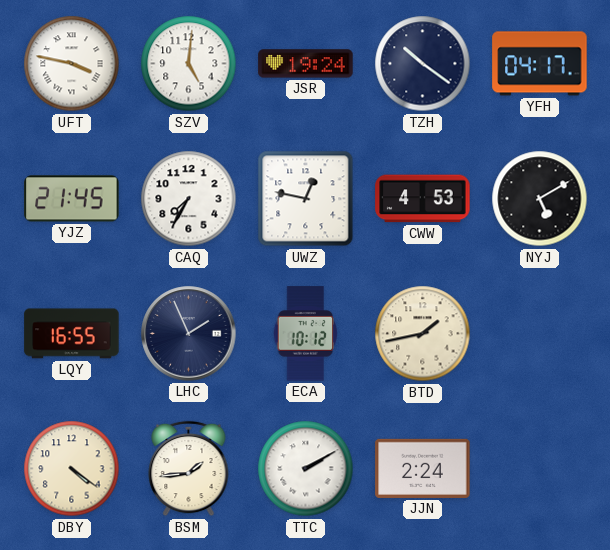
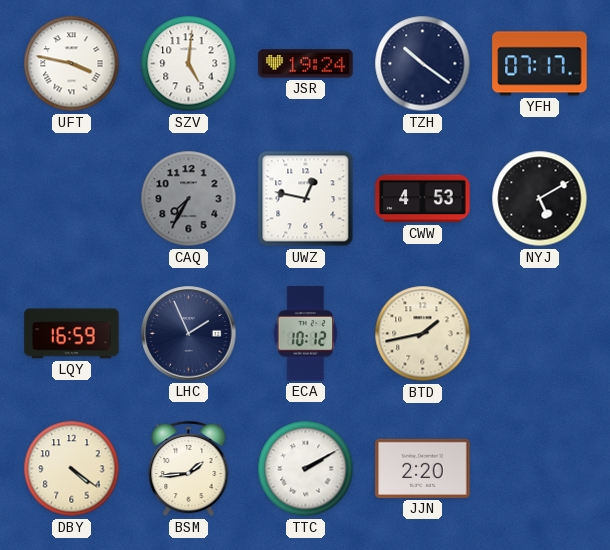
YFH: 04:17 -> 07:17
YJZ: 21:45 -> none
CAQ dial: white -> grey
LQY: 16:55 -> 16:59
JJN: 2:24 -> 2:20
